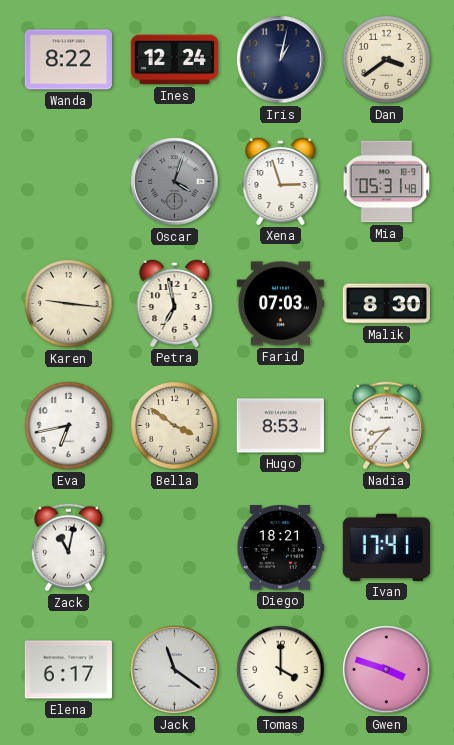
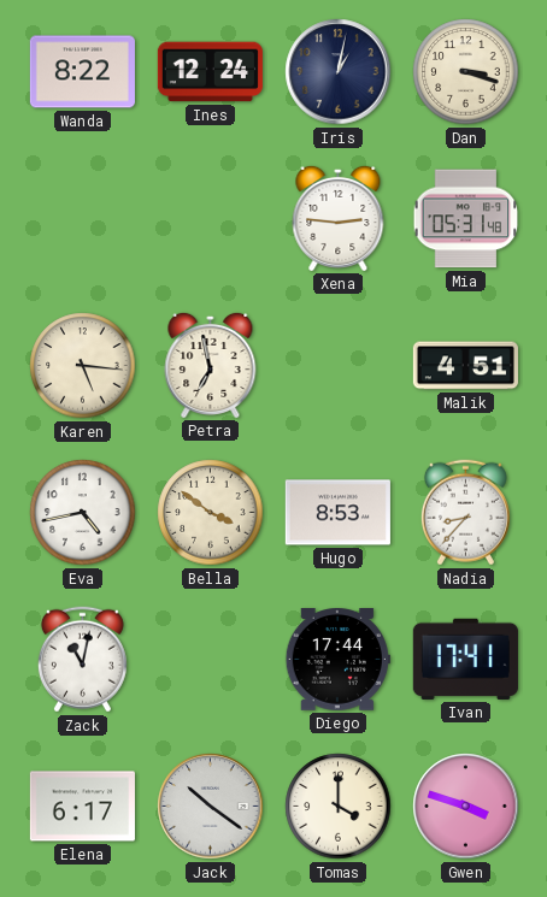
Dan: 3:39 -> 3:18
Oscar: 4:03 -> none
Xena: 2:57 -> 2:46
Karen: 9:16 -> 5:16
Farid: 07:03 -> none
Malik: 8:30 -> 4:51
Eva: 6:43 -> 4:43
Diego: 18:21 -> 17:44
Jack: 11:21 -> 10:21
